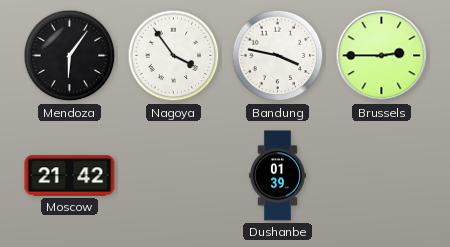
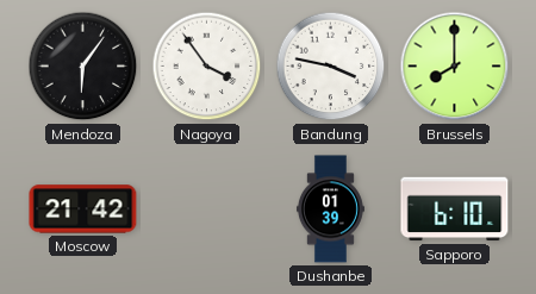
Brussels: 2:45 -> 8:00
Sapporo: none -> 6:10
